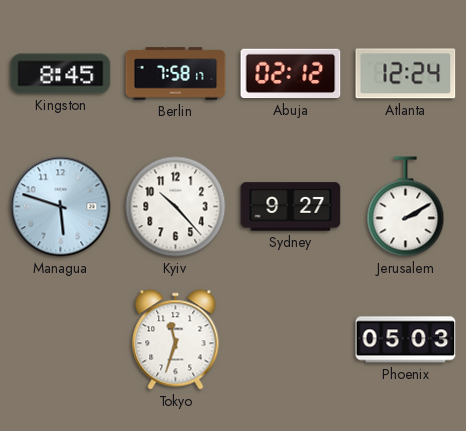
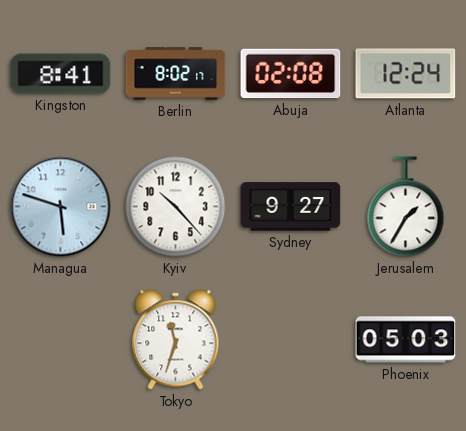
Kingston: 8:45 -> 8:41
Berlin: 7:58 -> 8:02
Abuja: 02:12 -> 02:08
Jerusalem: 2:10 -> 1:35
